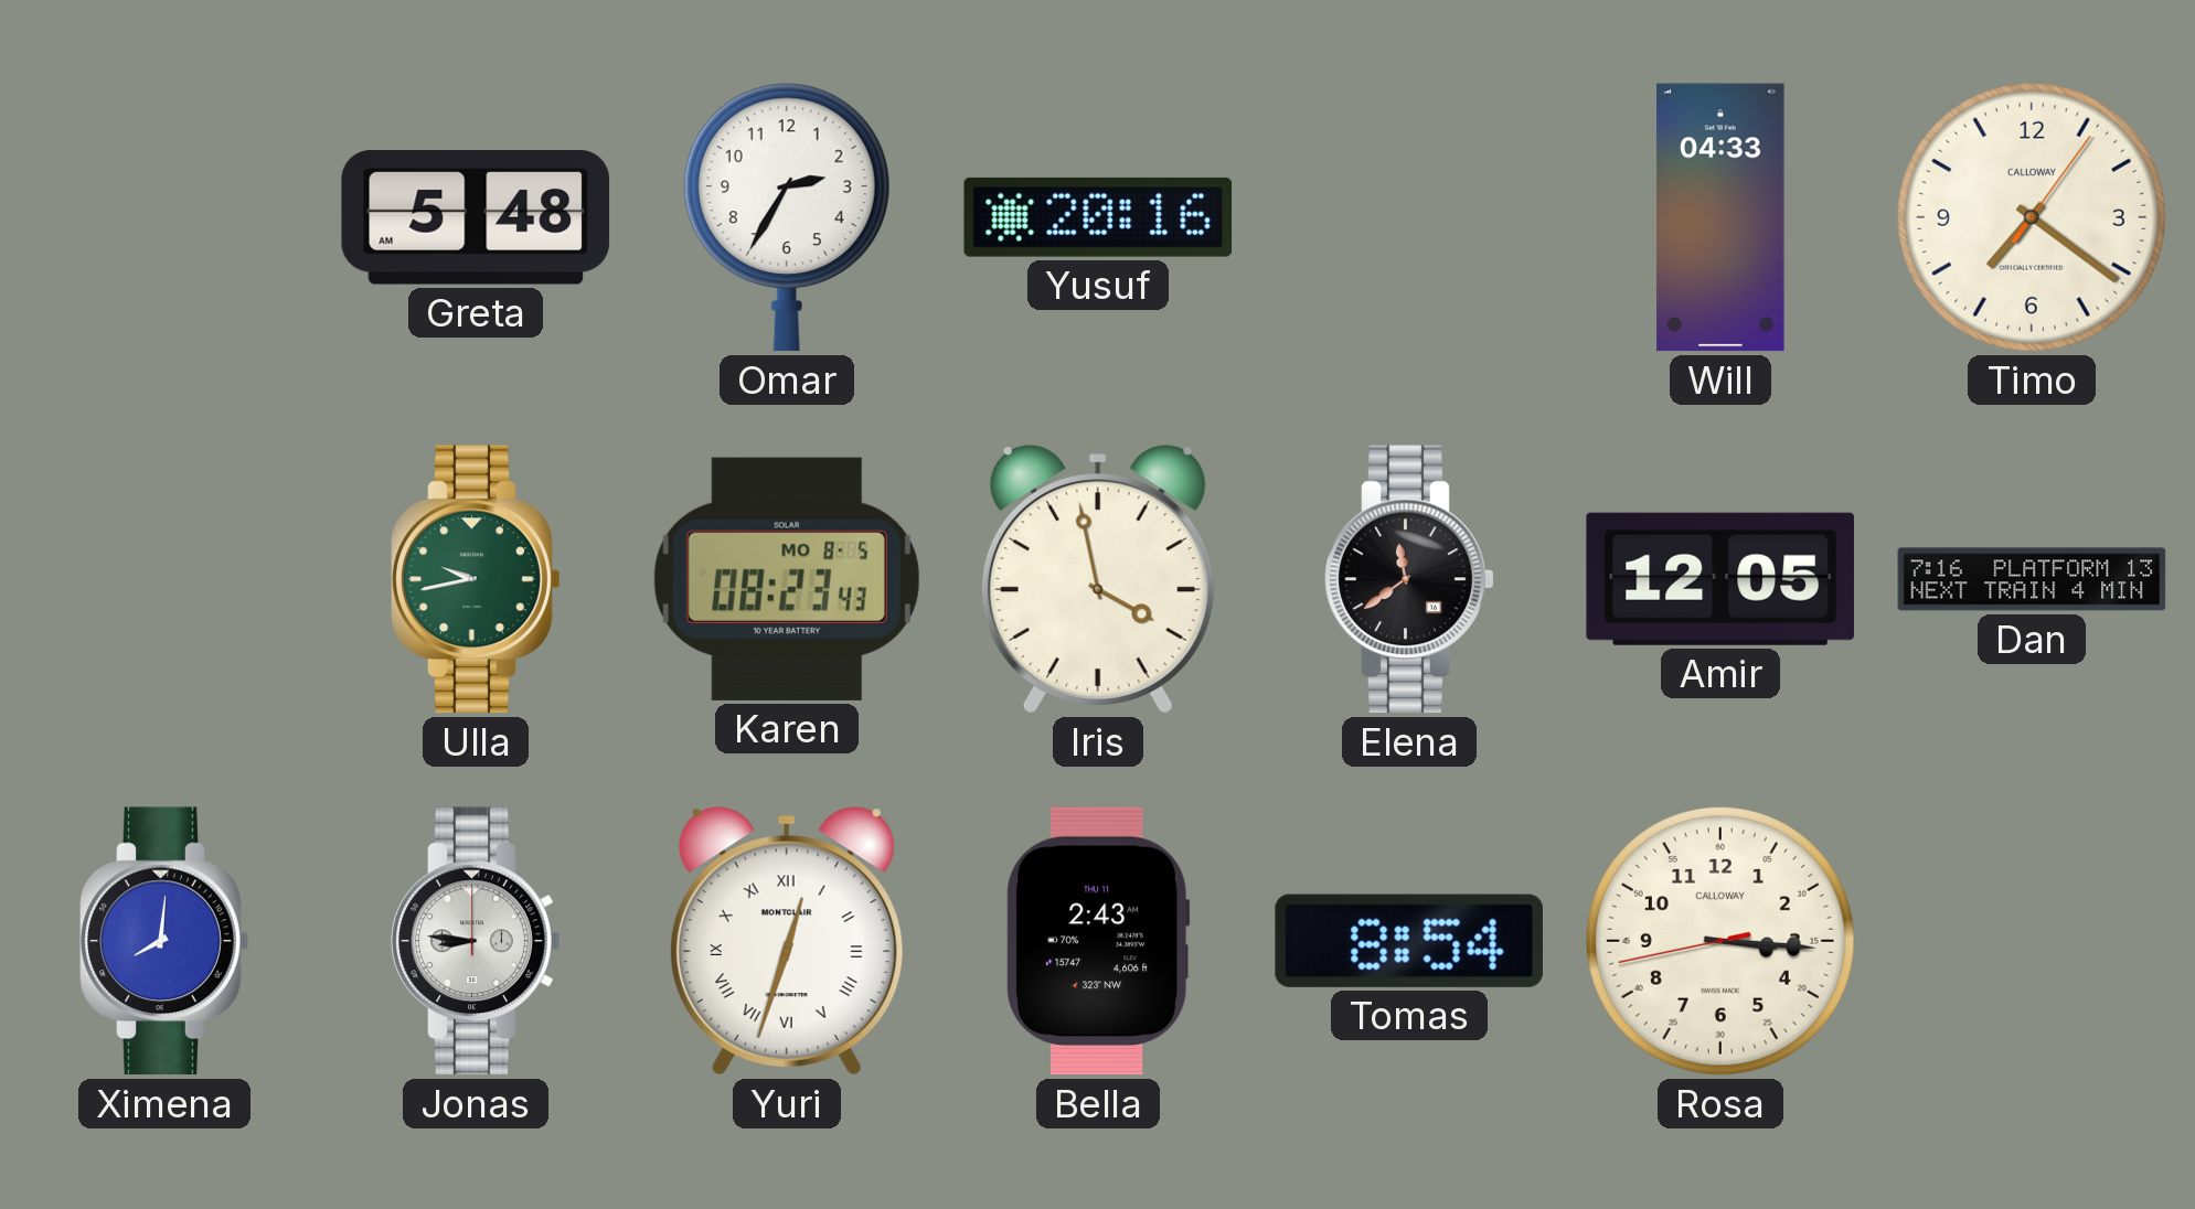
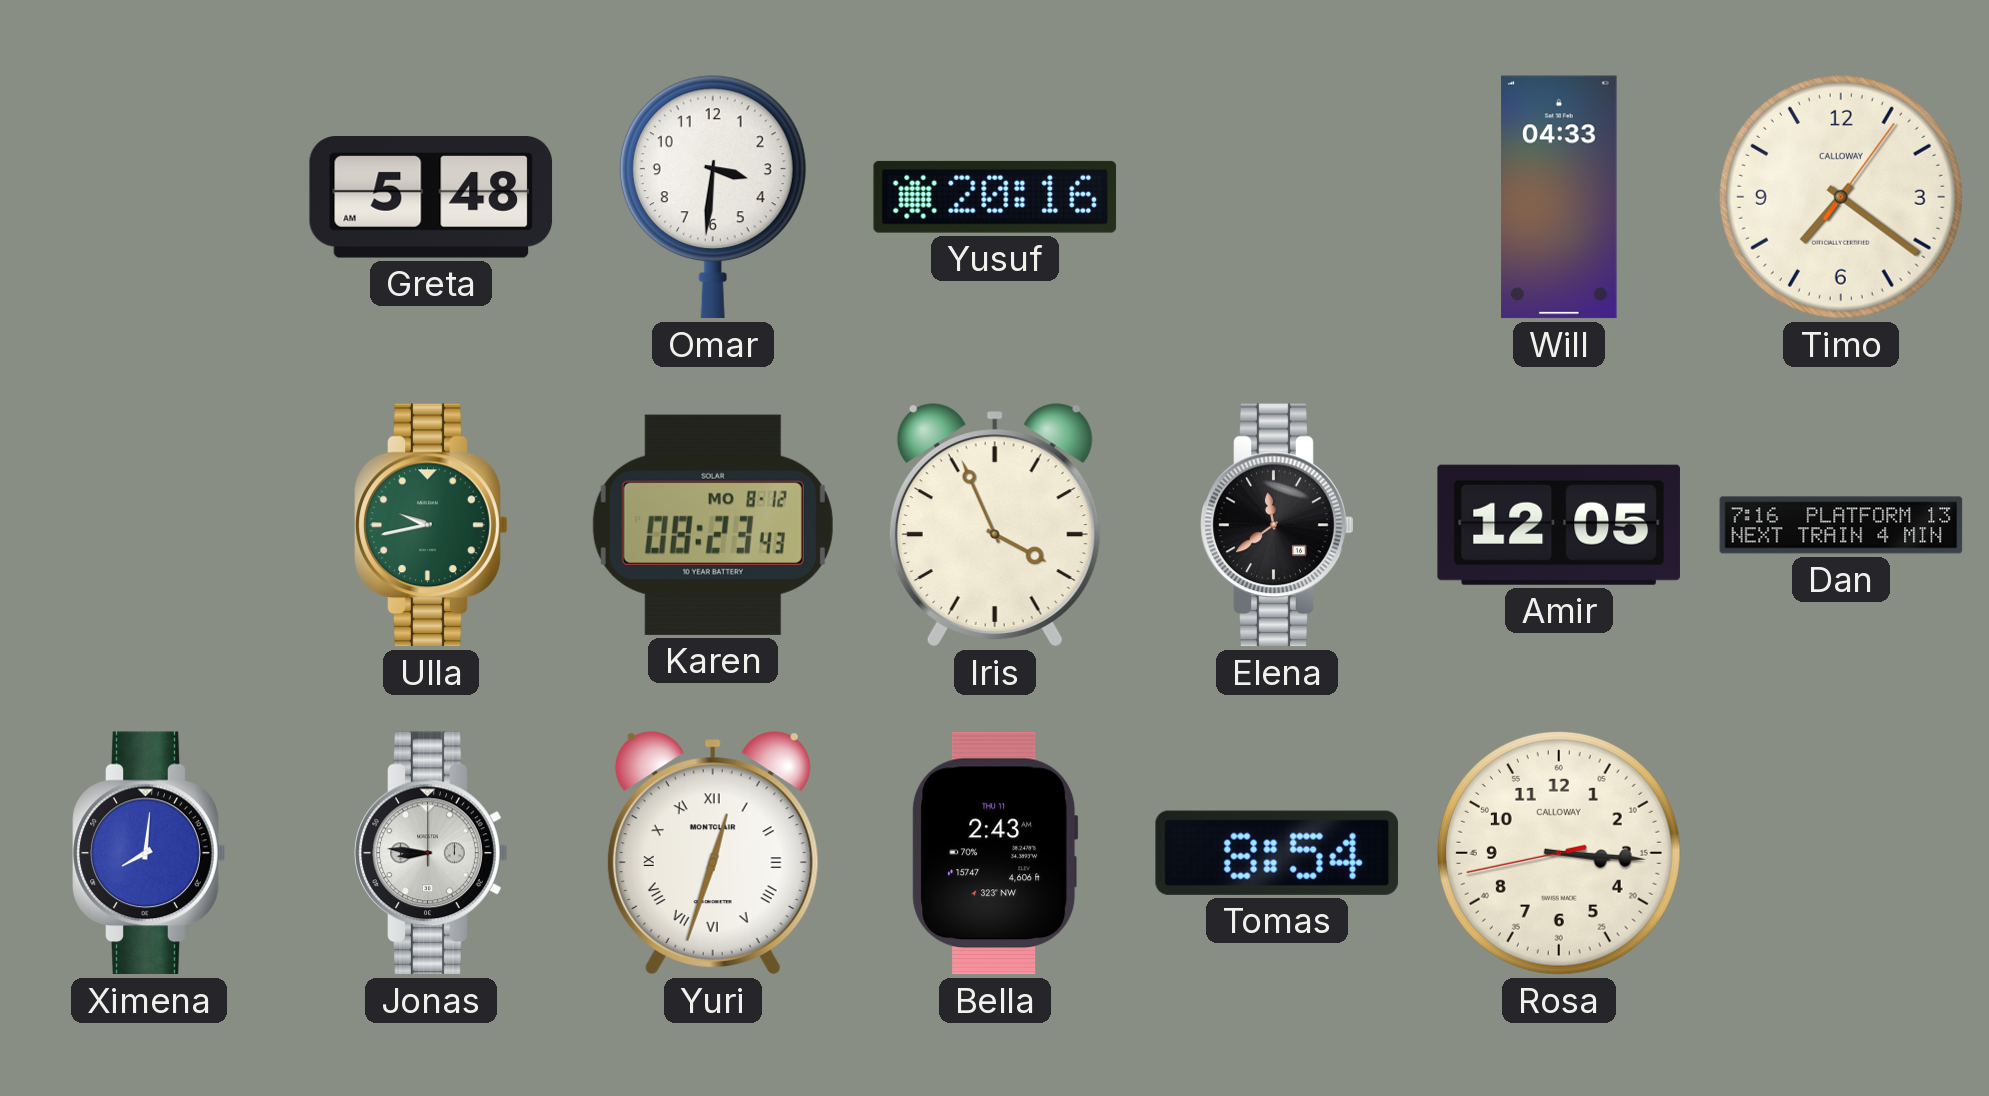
Omar: 2:35 -> 3:31
Karen date: MO 8-5 -> MO 8-12
Iris: 3:58 -> 3:56
